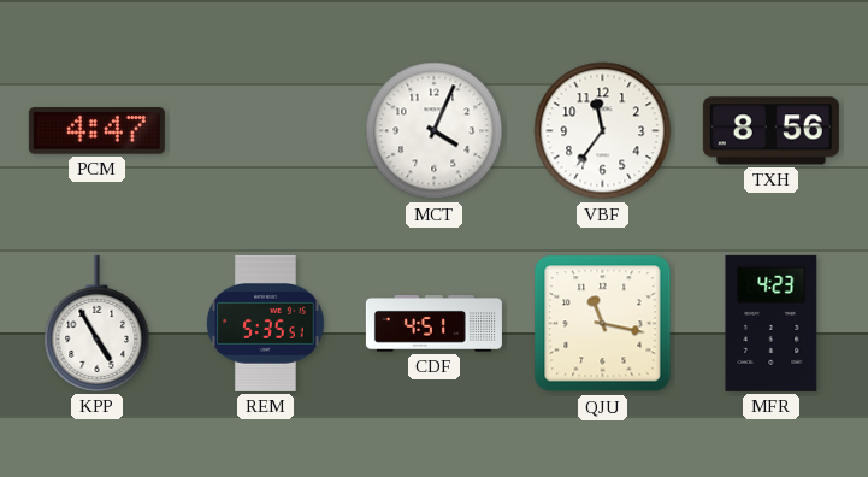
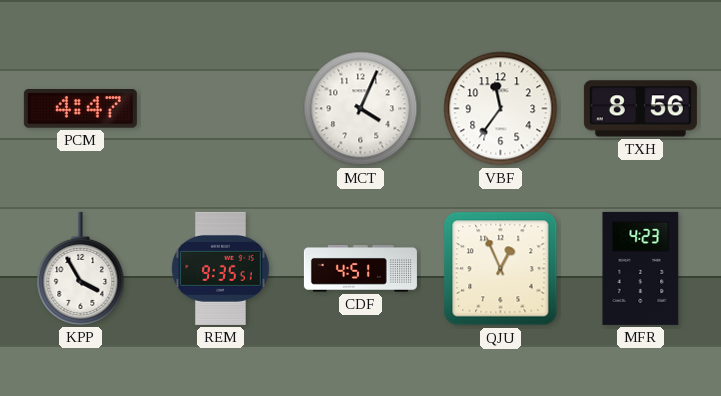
KPP: 4:55 -> 3:55
REM: 5:35 -> 9:35
QJU: 11:17 -> 12:56
